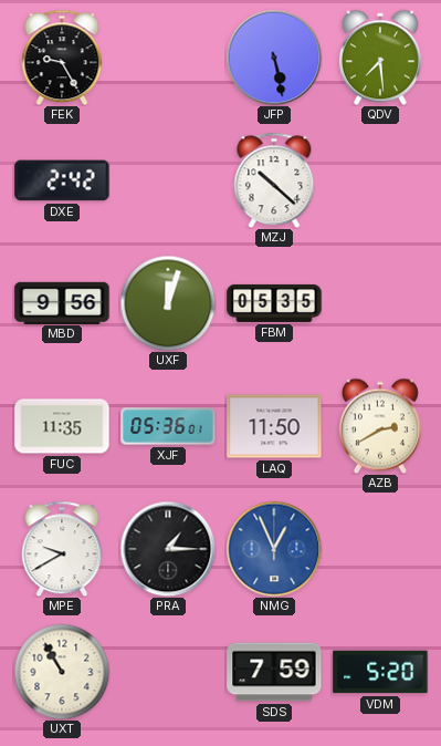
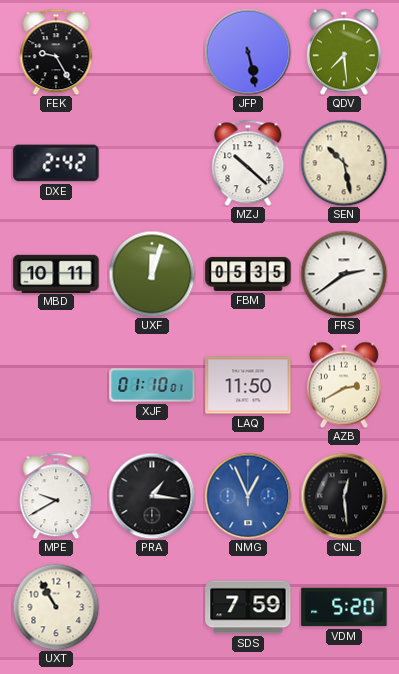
SEN: none -> 10:28
MBD: 9:56 -> 10:11
FRS: none -> 2:39
FUC: 11:35 -> none
XJF: 05:36 -> 01:10
PRA: 1:15 -> 1:16
CNL: none -> 12:29
